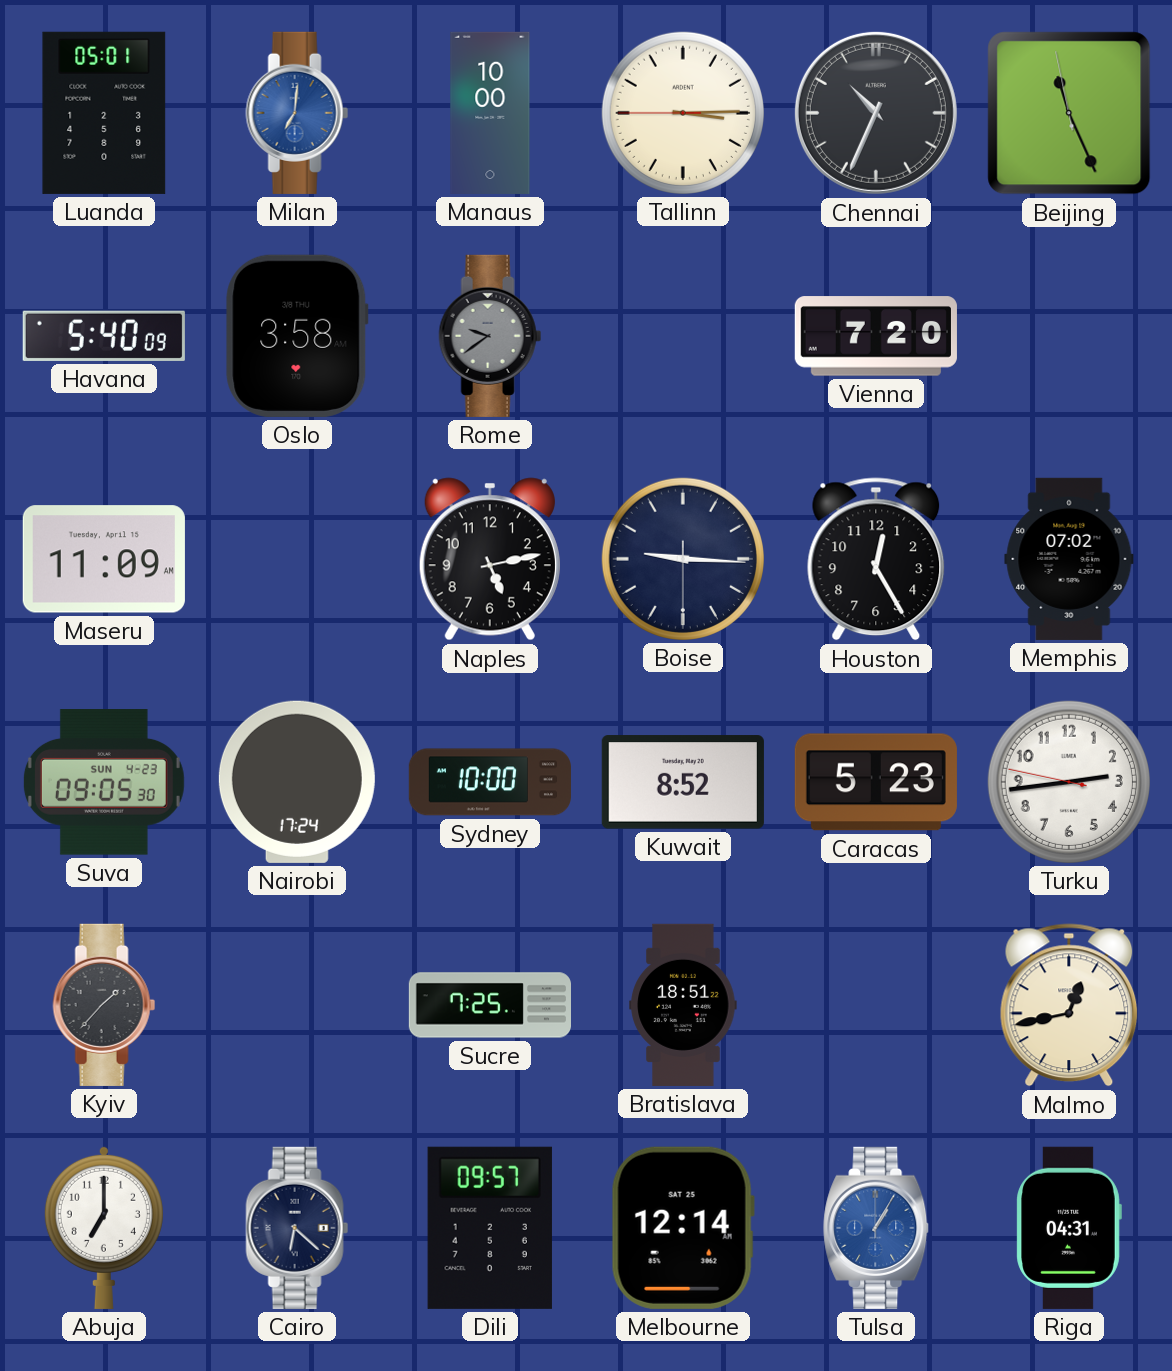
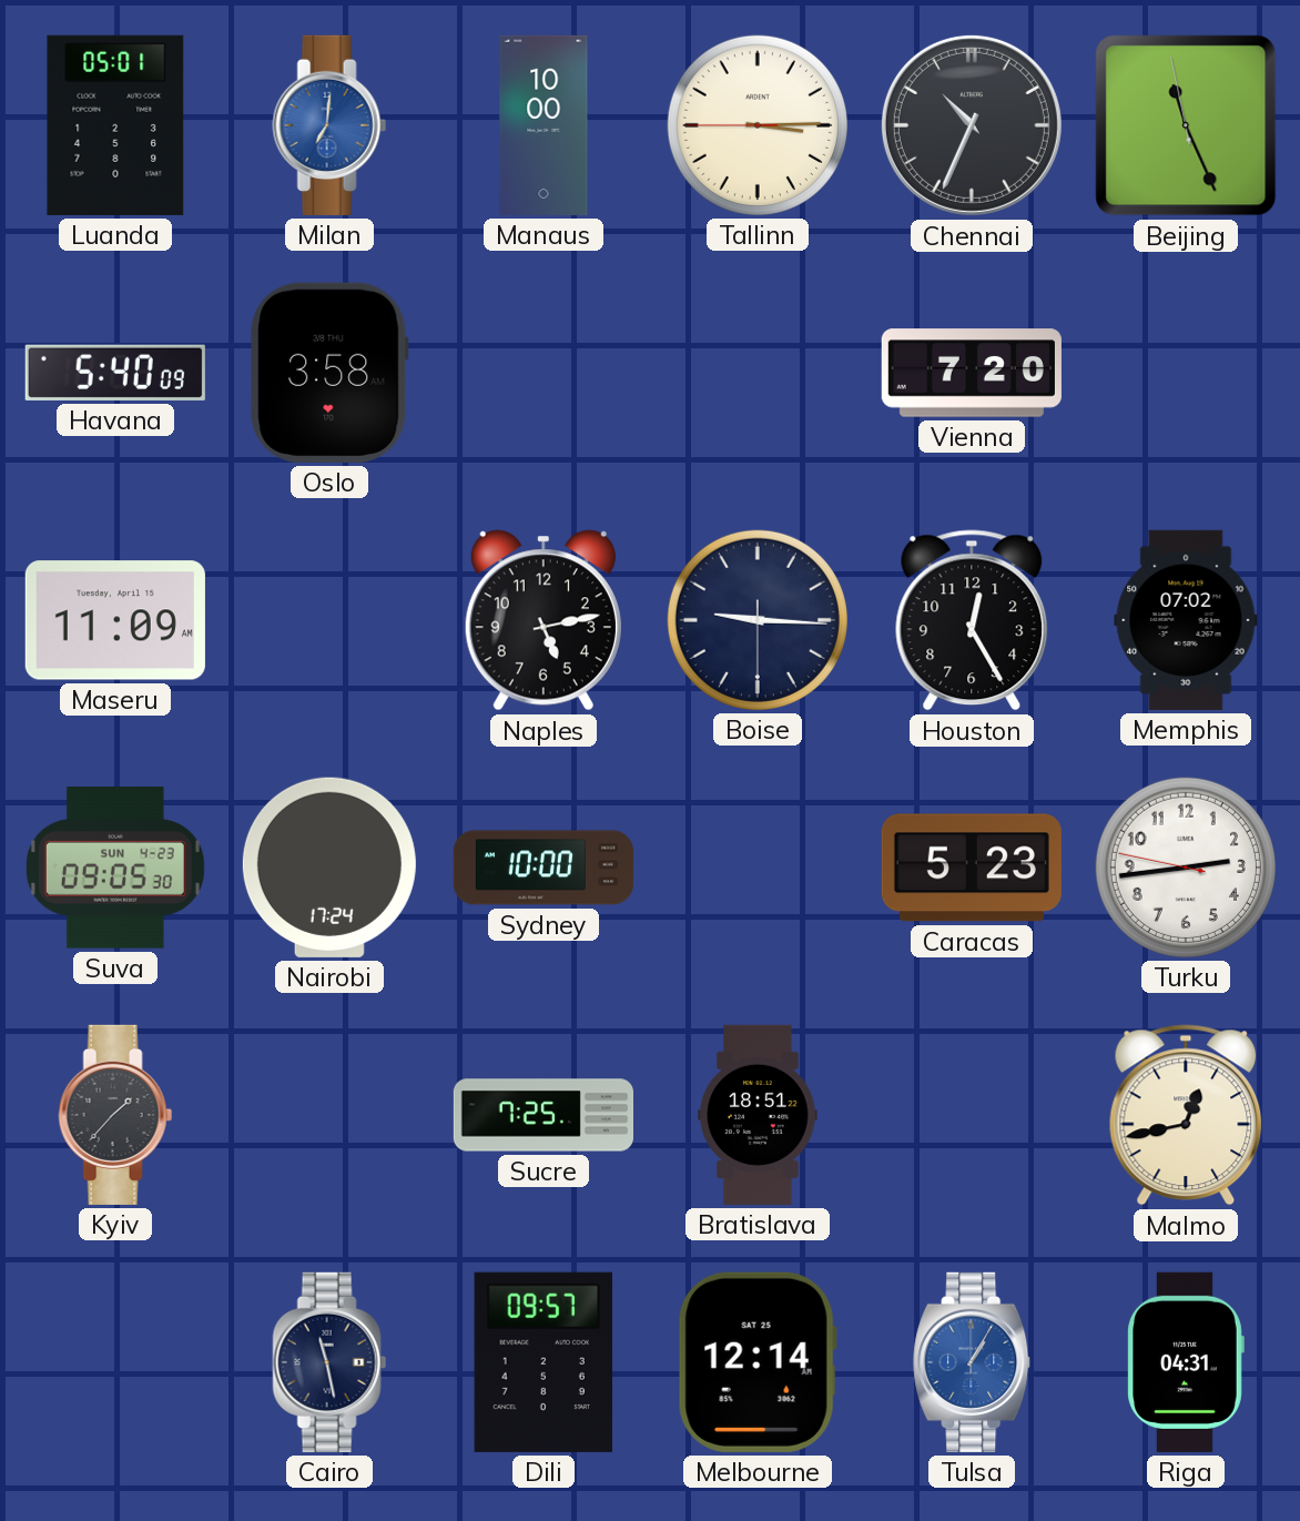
Rome: 9:39 -> none
Kuwait: 8:52 -> none
Abuja: 7:00 -> none
Cairo: 6:22 -> 11:28
